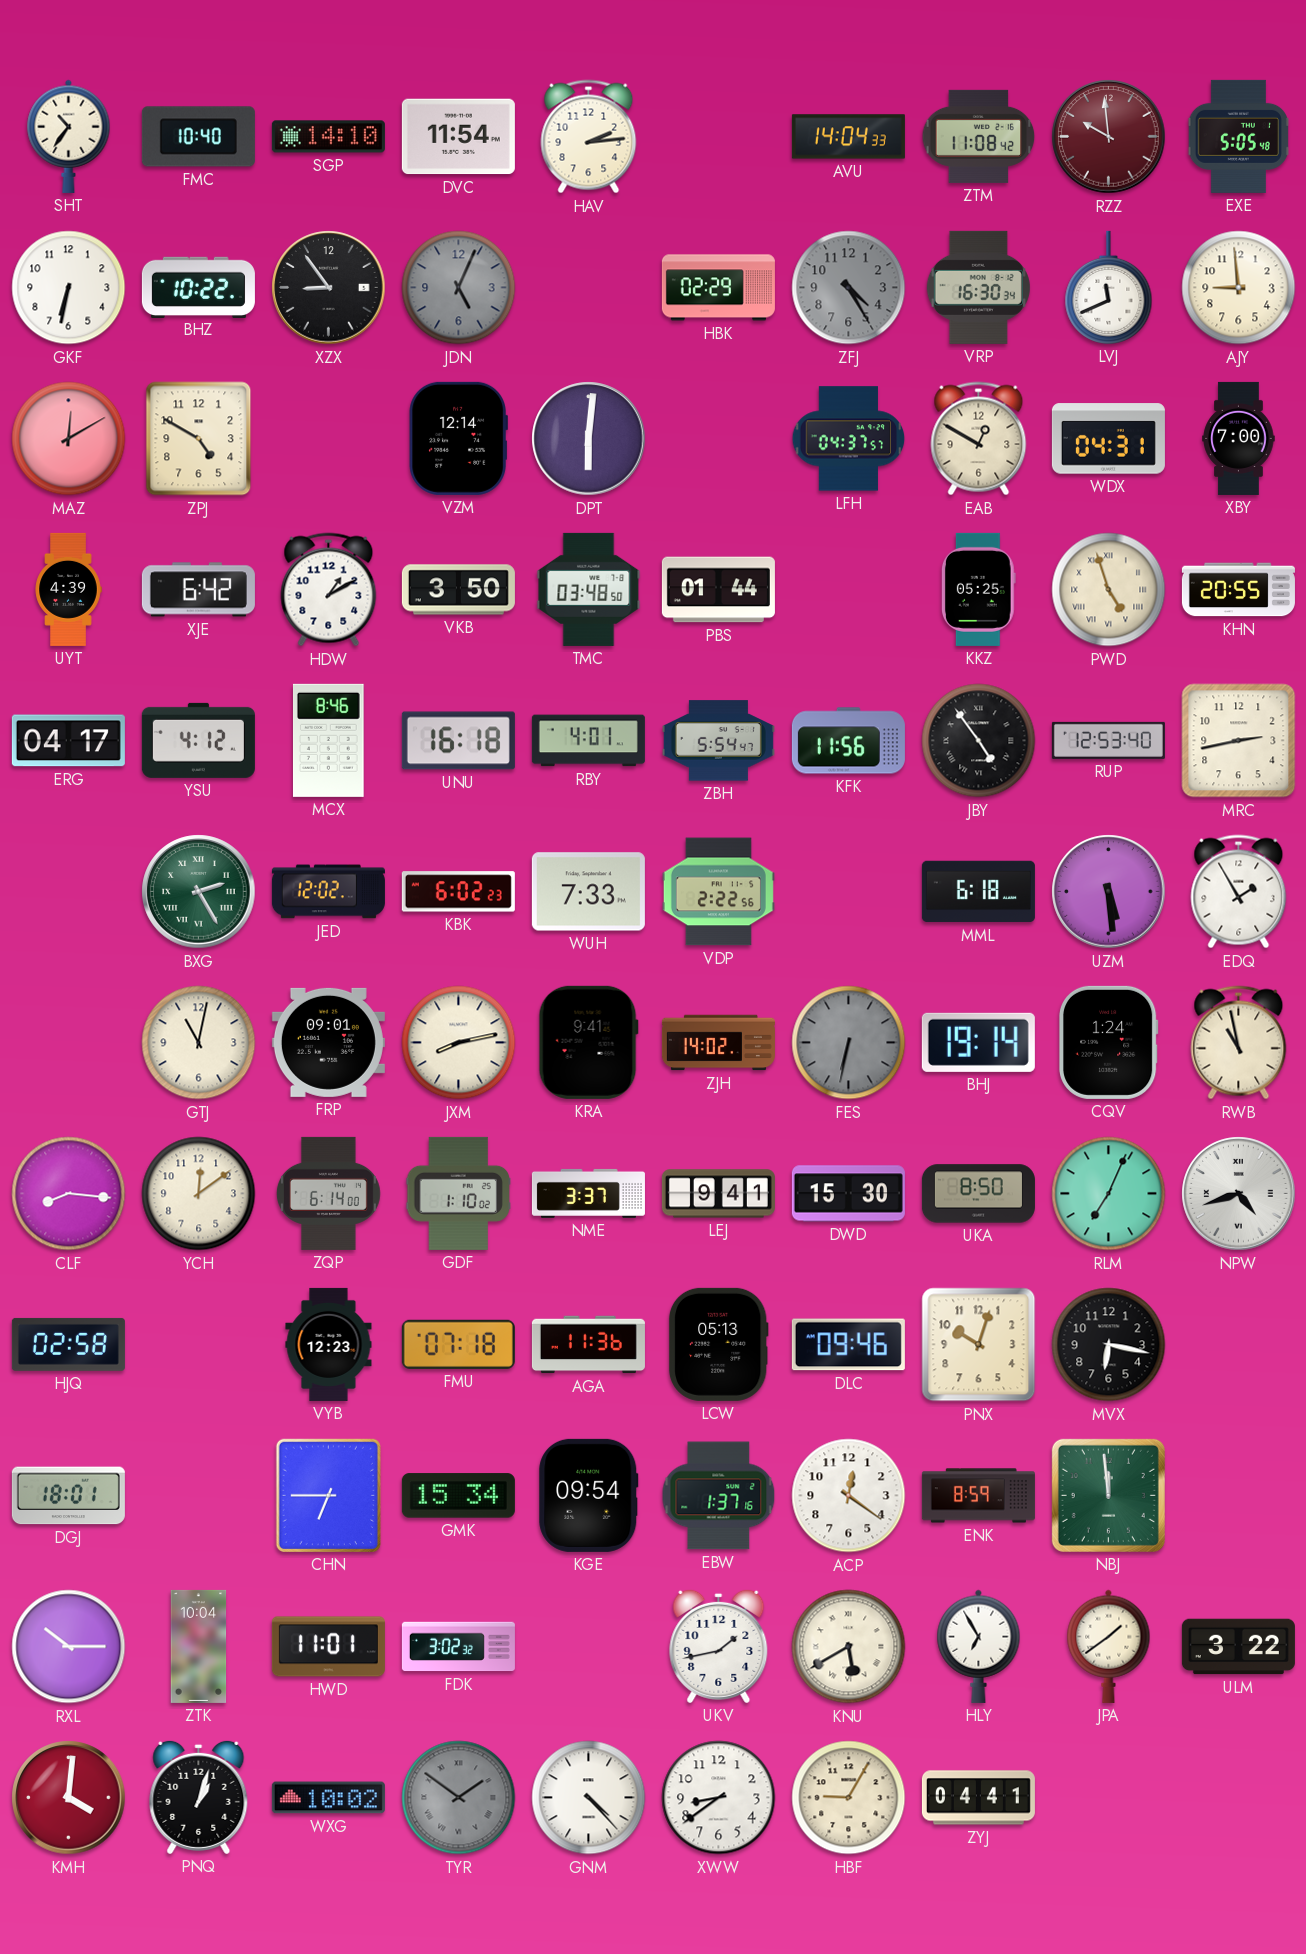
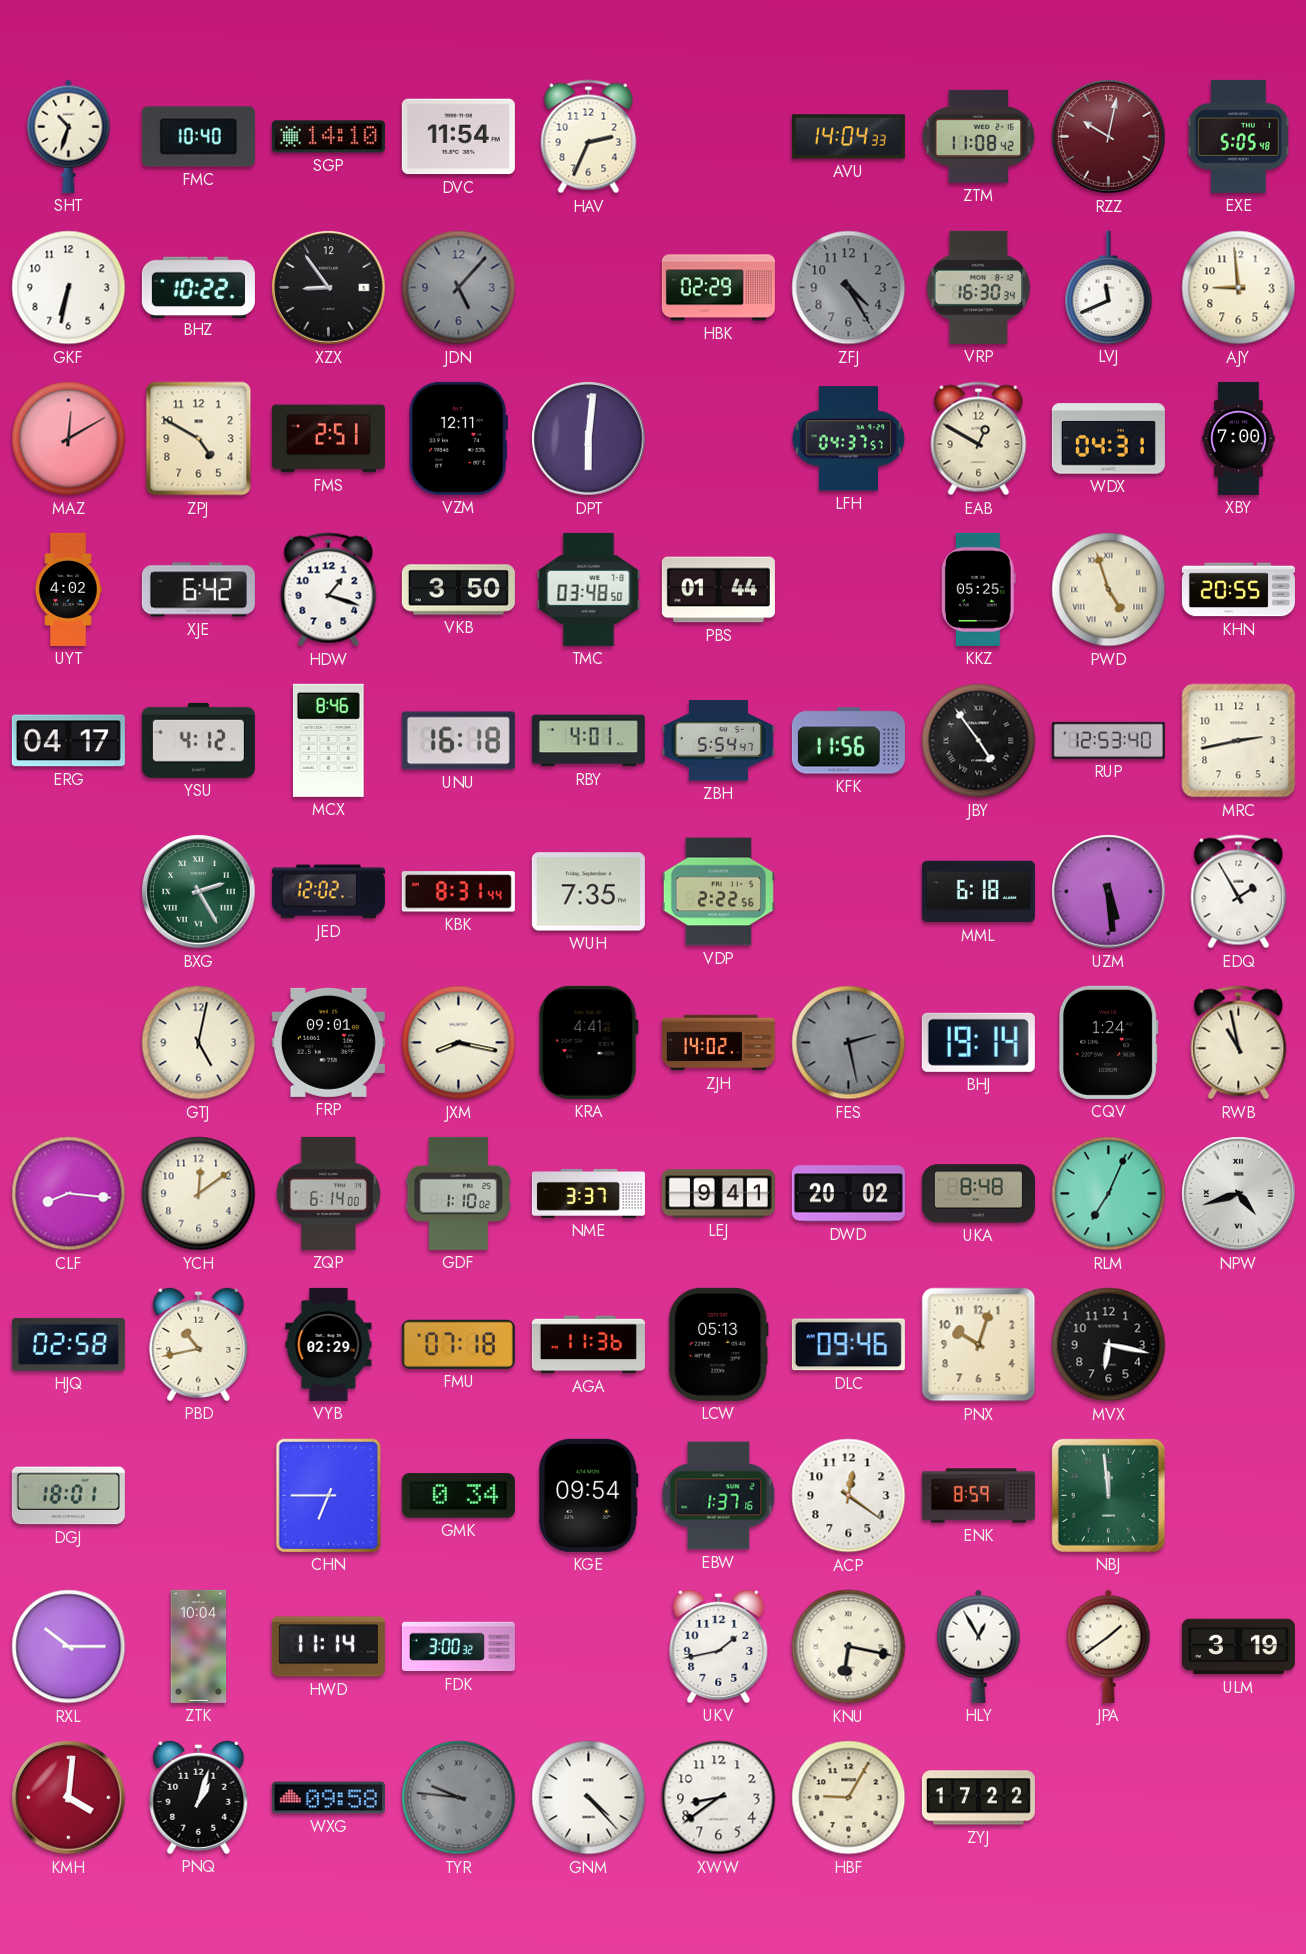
SHT: 10:36 -> 10:33
HAV: 2:14 -> 2:34
RZZ: 9:59 -> 10:02
JDN: 5:04 -> 5:07
FMS: none -> 2:51
VZM: 12:14 -> 12:11
UYT: 4:39 -> 4:02
HDW: 1:10 -> 1:18
KBK: 6:02 -> 8:31
WUH: 7:33 -> 7:35
GTJ: 11:02 -> 5:02
JXM: 8:13 -> 8:17
KRA: 9:41 -> 4:41
FES: 6:32 -> 2:28
DWD: 15:30 -> 20:02
UKA: 8:50 -> 8:48
PBD: none -> 10:43
VYB: 12:23 -> 02:29
GMK: 15:34 -> 0:34
HWD: 11:01 -> 11:14
FDK: 3:02 -> 3:00
KNU: 5:40 -> 6:17
HLY: 6:55 -> 12:55
ULM: 3:22 -> 3:19
WXG: 10:02 -> 09:58
TYR: 1:51 -> 9:46
ZYJ: 04:41 -> 17:22
